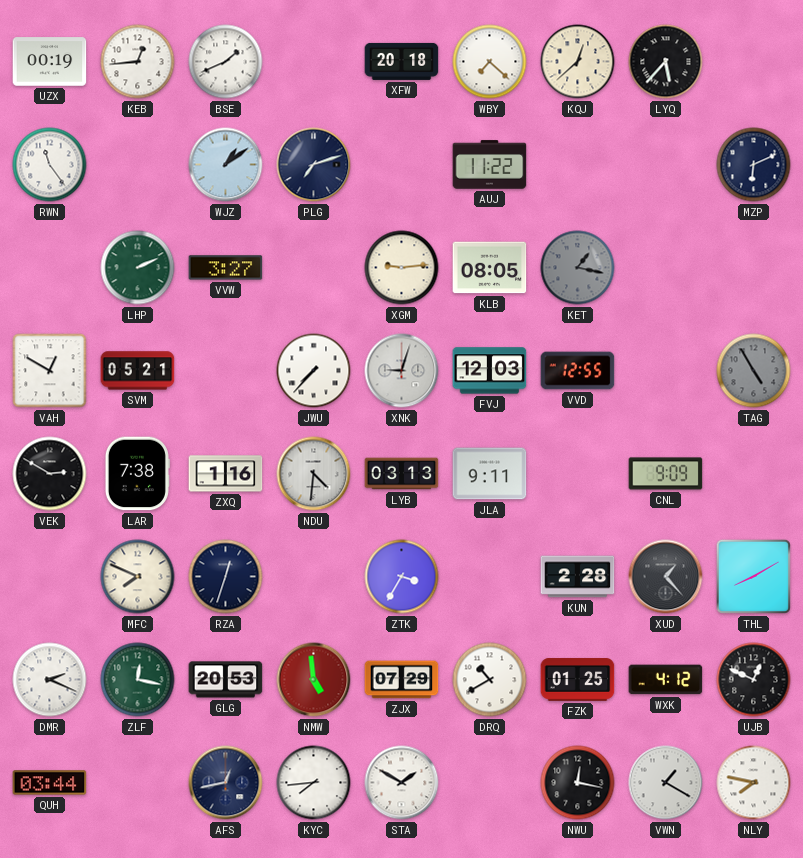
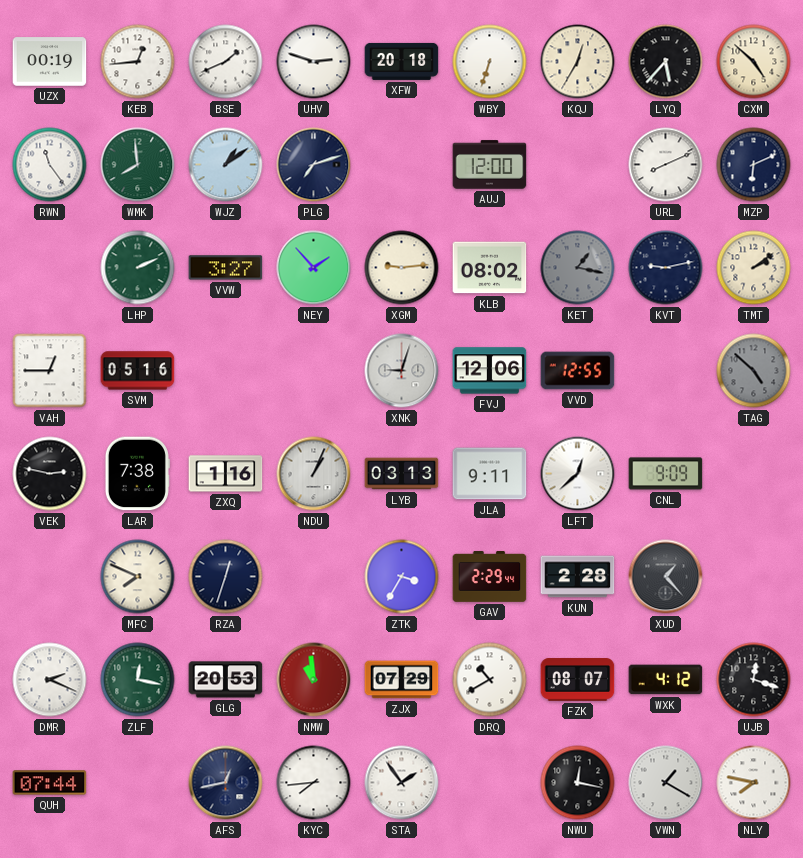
UHV: none -> 2:48
WBY: 7:22 -> 6:33
KQJ: 12:38 -> 12:35
CXM: none -> 4:52
WMK: none -> 7:59
AUJ: 11:22 -> 12:00
URL: none -> 8:11
NEY: none -> 1:53
KLB: 08:05 -> 08:02
KVT: none -> 9:13
TMT: none -> 2:09
VAH: 12:50 -> 12:45
SVM: 05:21 -> 05:16
JWU: 7:37 -> none
FVJ: 12:03 -> 12:06
TAG: 4:55 -> 4:52
VEK: 2:50 -> 2:47
NDU: 4:31 -> 1:04
LFT: none -> 12:38
GAV: none -> 2:29
THL: 8:10 -> none
NMW: 4:59 -> 10:59
FZK: 01:25 -> 08:07
UJB: 12:49 -> 12:18
QUH: 03:44 -> 07:44
STA: 1:50 -> 1:54
